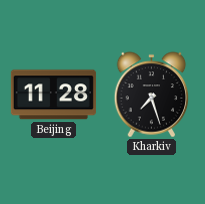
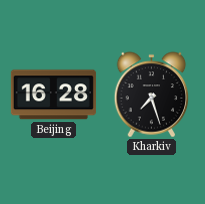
Beijing: 11:28 -> 16:28
